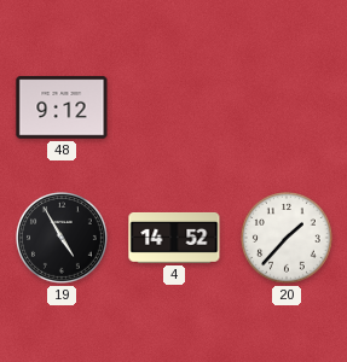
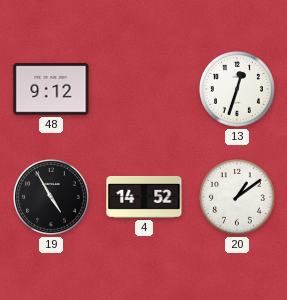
13: none -> 12:33
20: 1:37 -> 1:09
